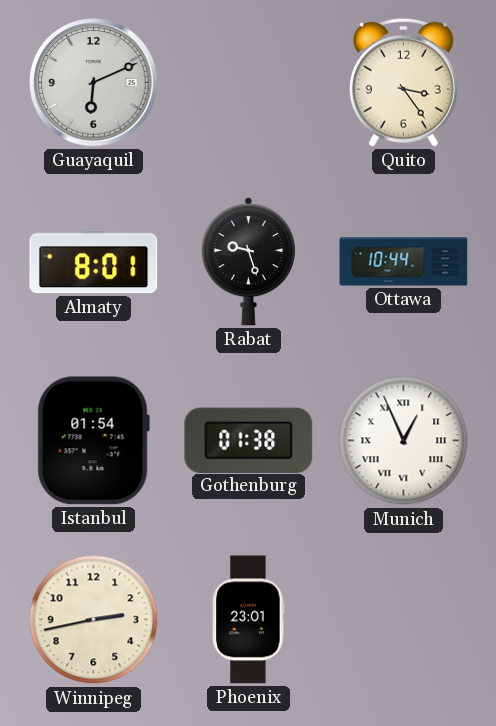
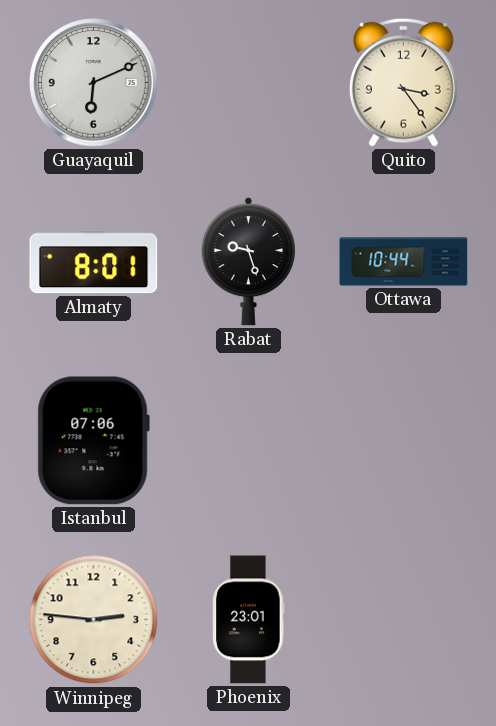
Istanbul: 01:54 -> 07:06
Gothenburg: 01:38 -> none
Munich: 12:56 -> none
Winnipeg: 2:43 -> 2:46
